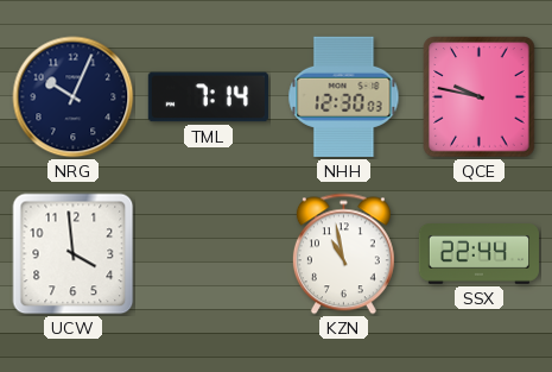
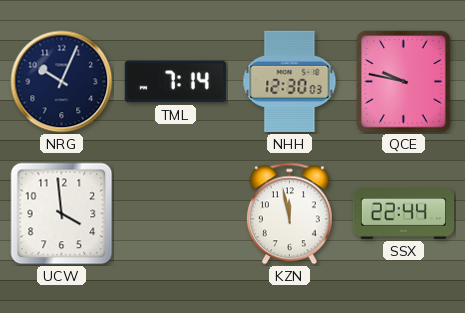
KZN: 10:58 -> 11:58
